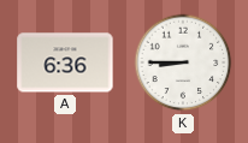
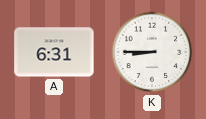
A: 6:36 -> 6:31
